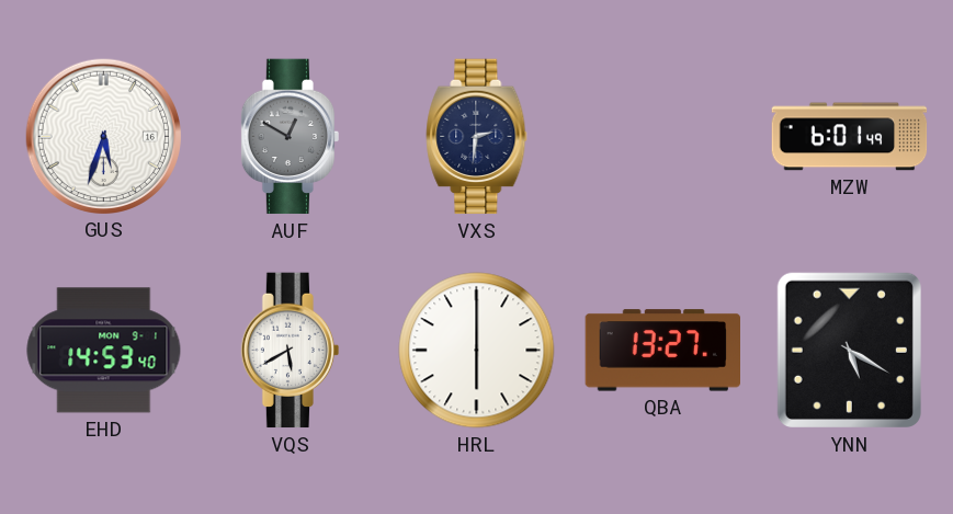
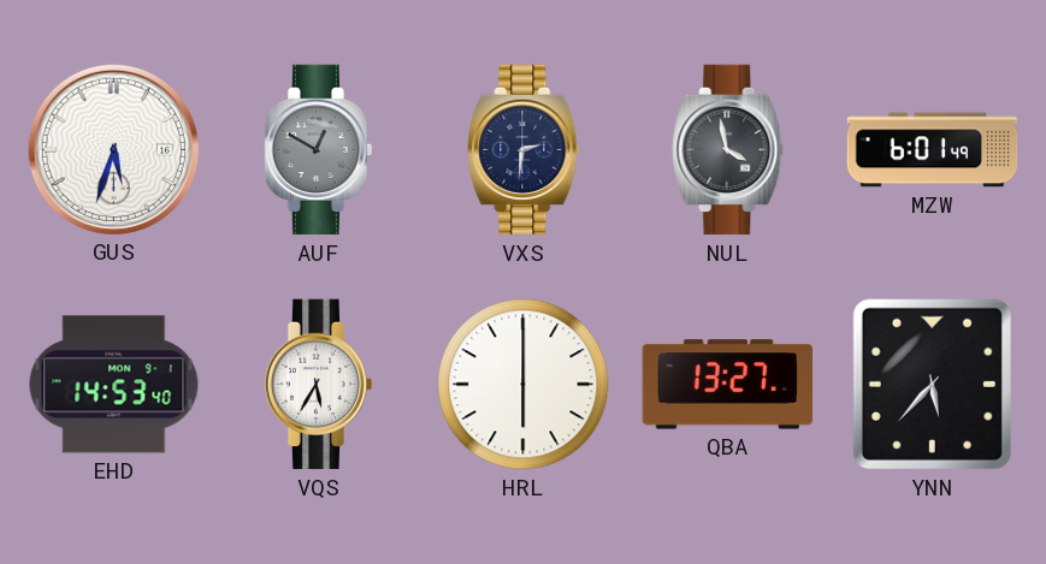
NUL: none -> 3:58
VQS: 5:40 -> 5:35
YNN: 5:20 -> 5:37
